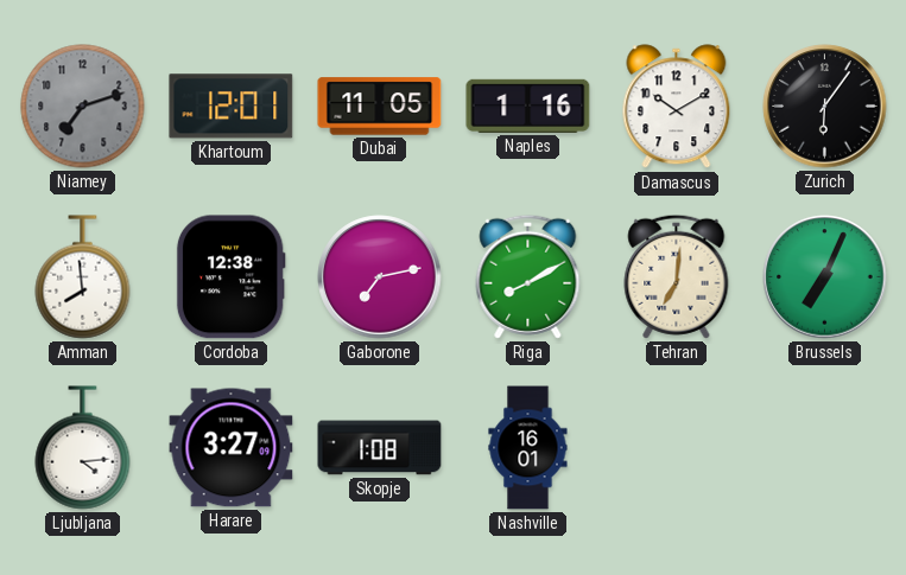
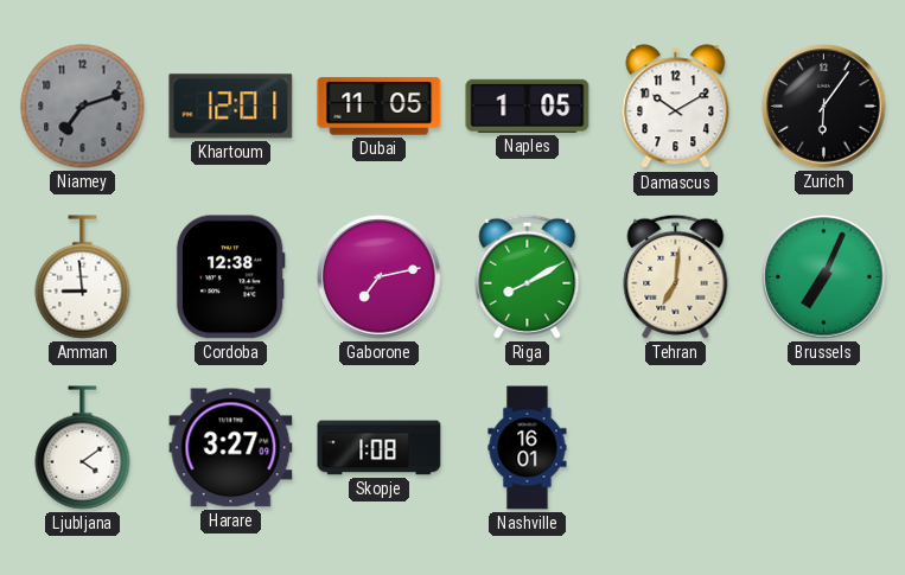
Naples: 1:16 -> 1:05
Amman: 7:59 -> 8:59
Ljubljana: 4:14 -> 4:09
